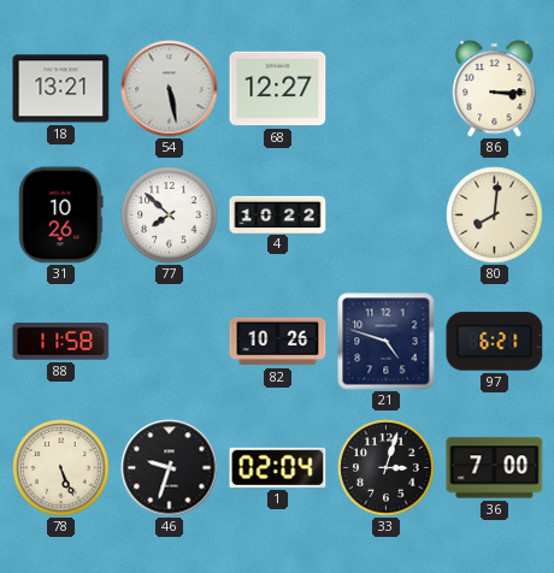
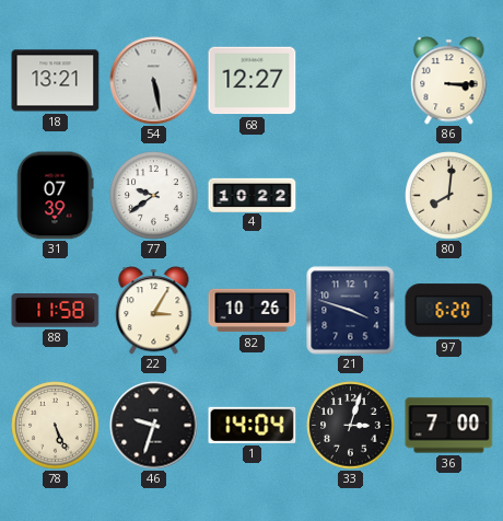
31: 10:26 -> 07:39
77: 7:52 -> 9:39
22: none -> 3:05
21: 4:48 -> 3:48
97: 6:21 -> 6:20
1: 02:04 -> 14:04
